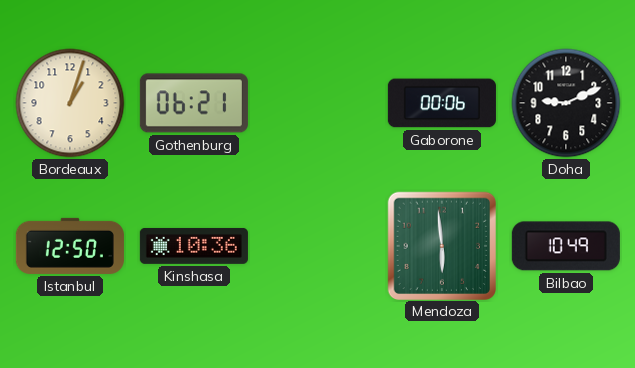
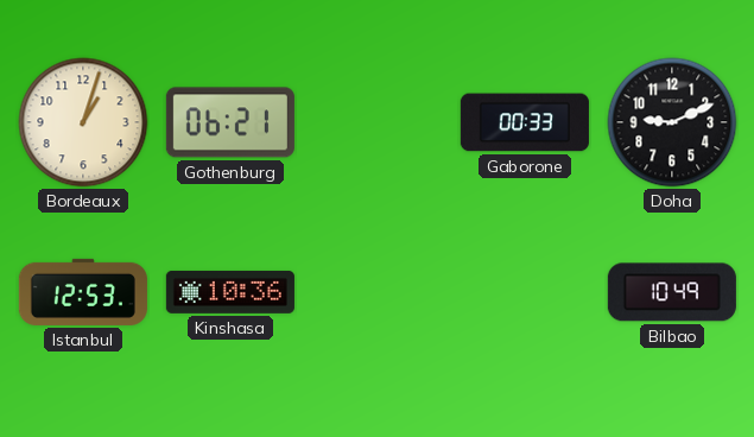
Gaborone: 00:06 -> 00:33
Istanbul: 12:50 -> 12:53
Mendoza: 5:59 -> none
